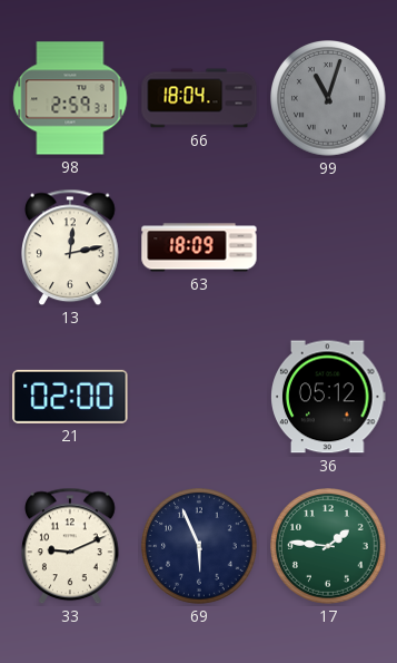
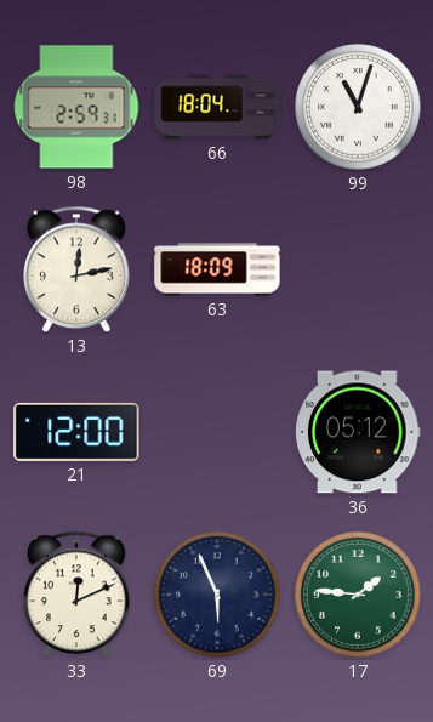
99 dial: grey -> white
21: 02:00 -> 12:00
33: 9:11 -> 12:11
